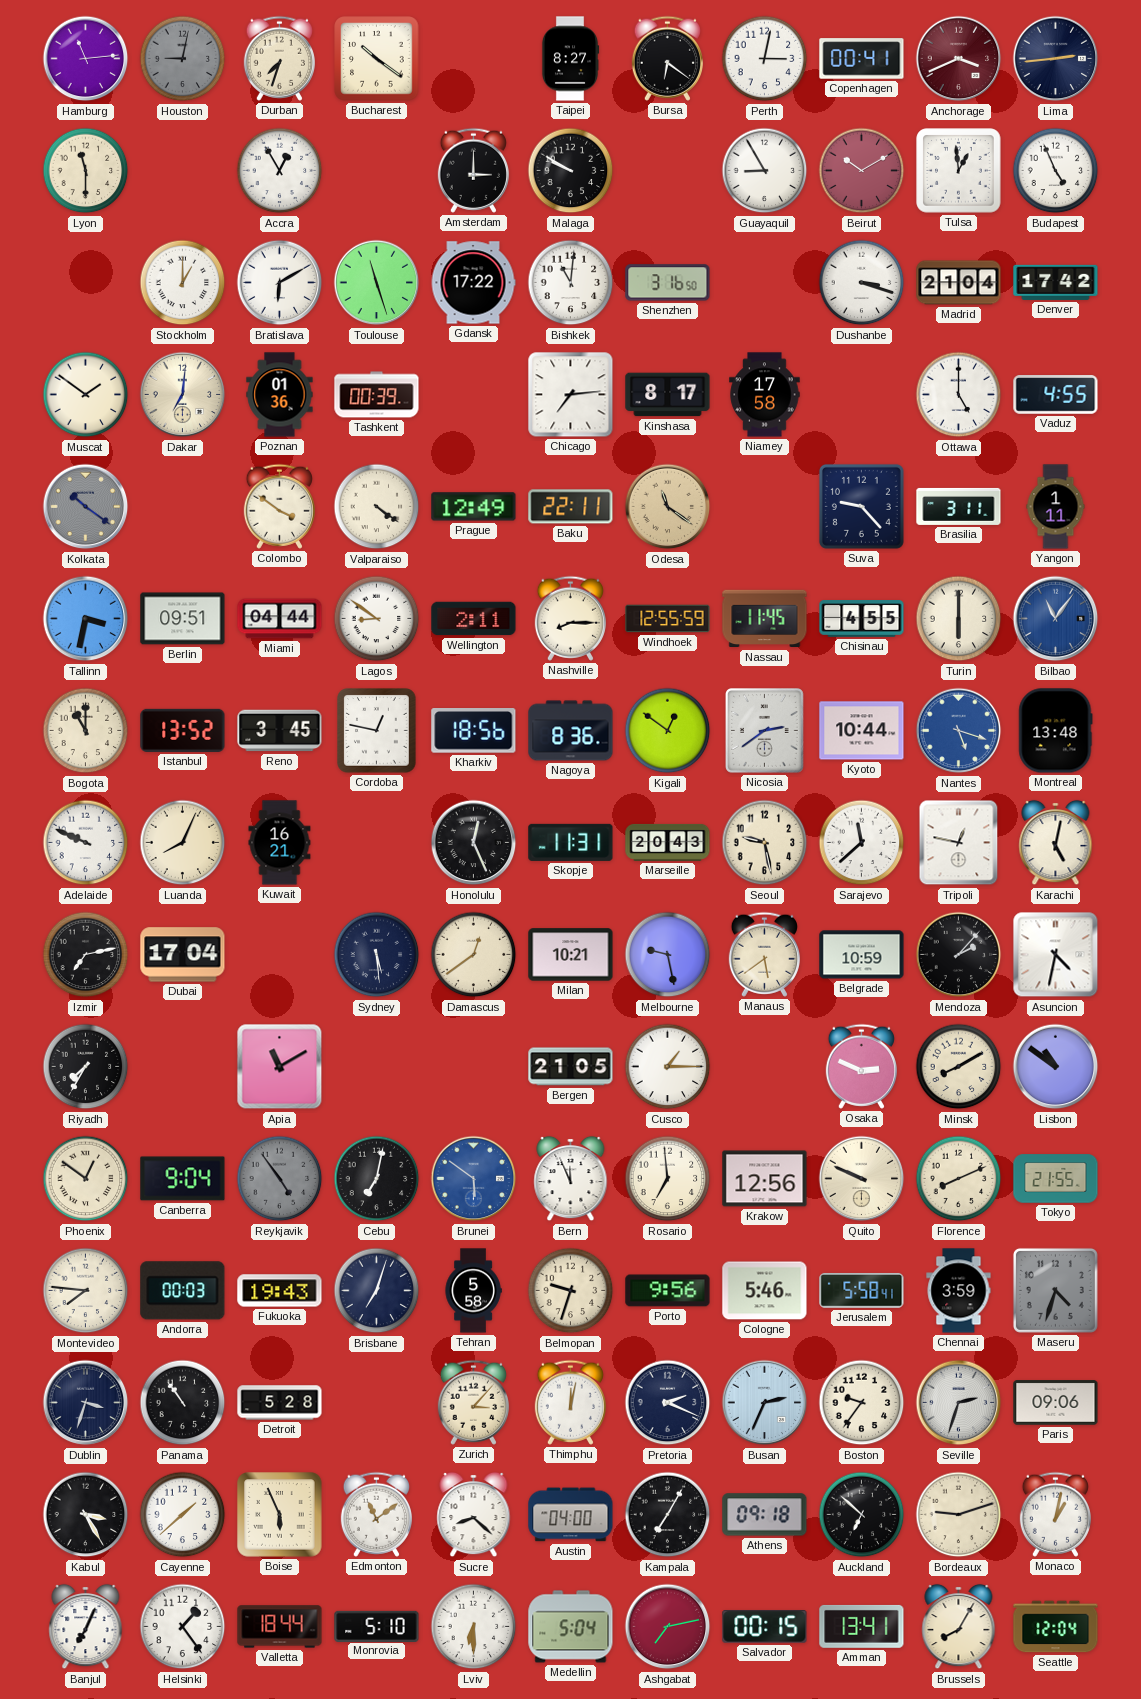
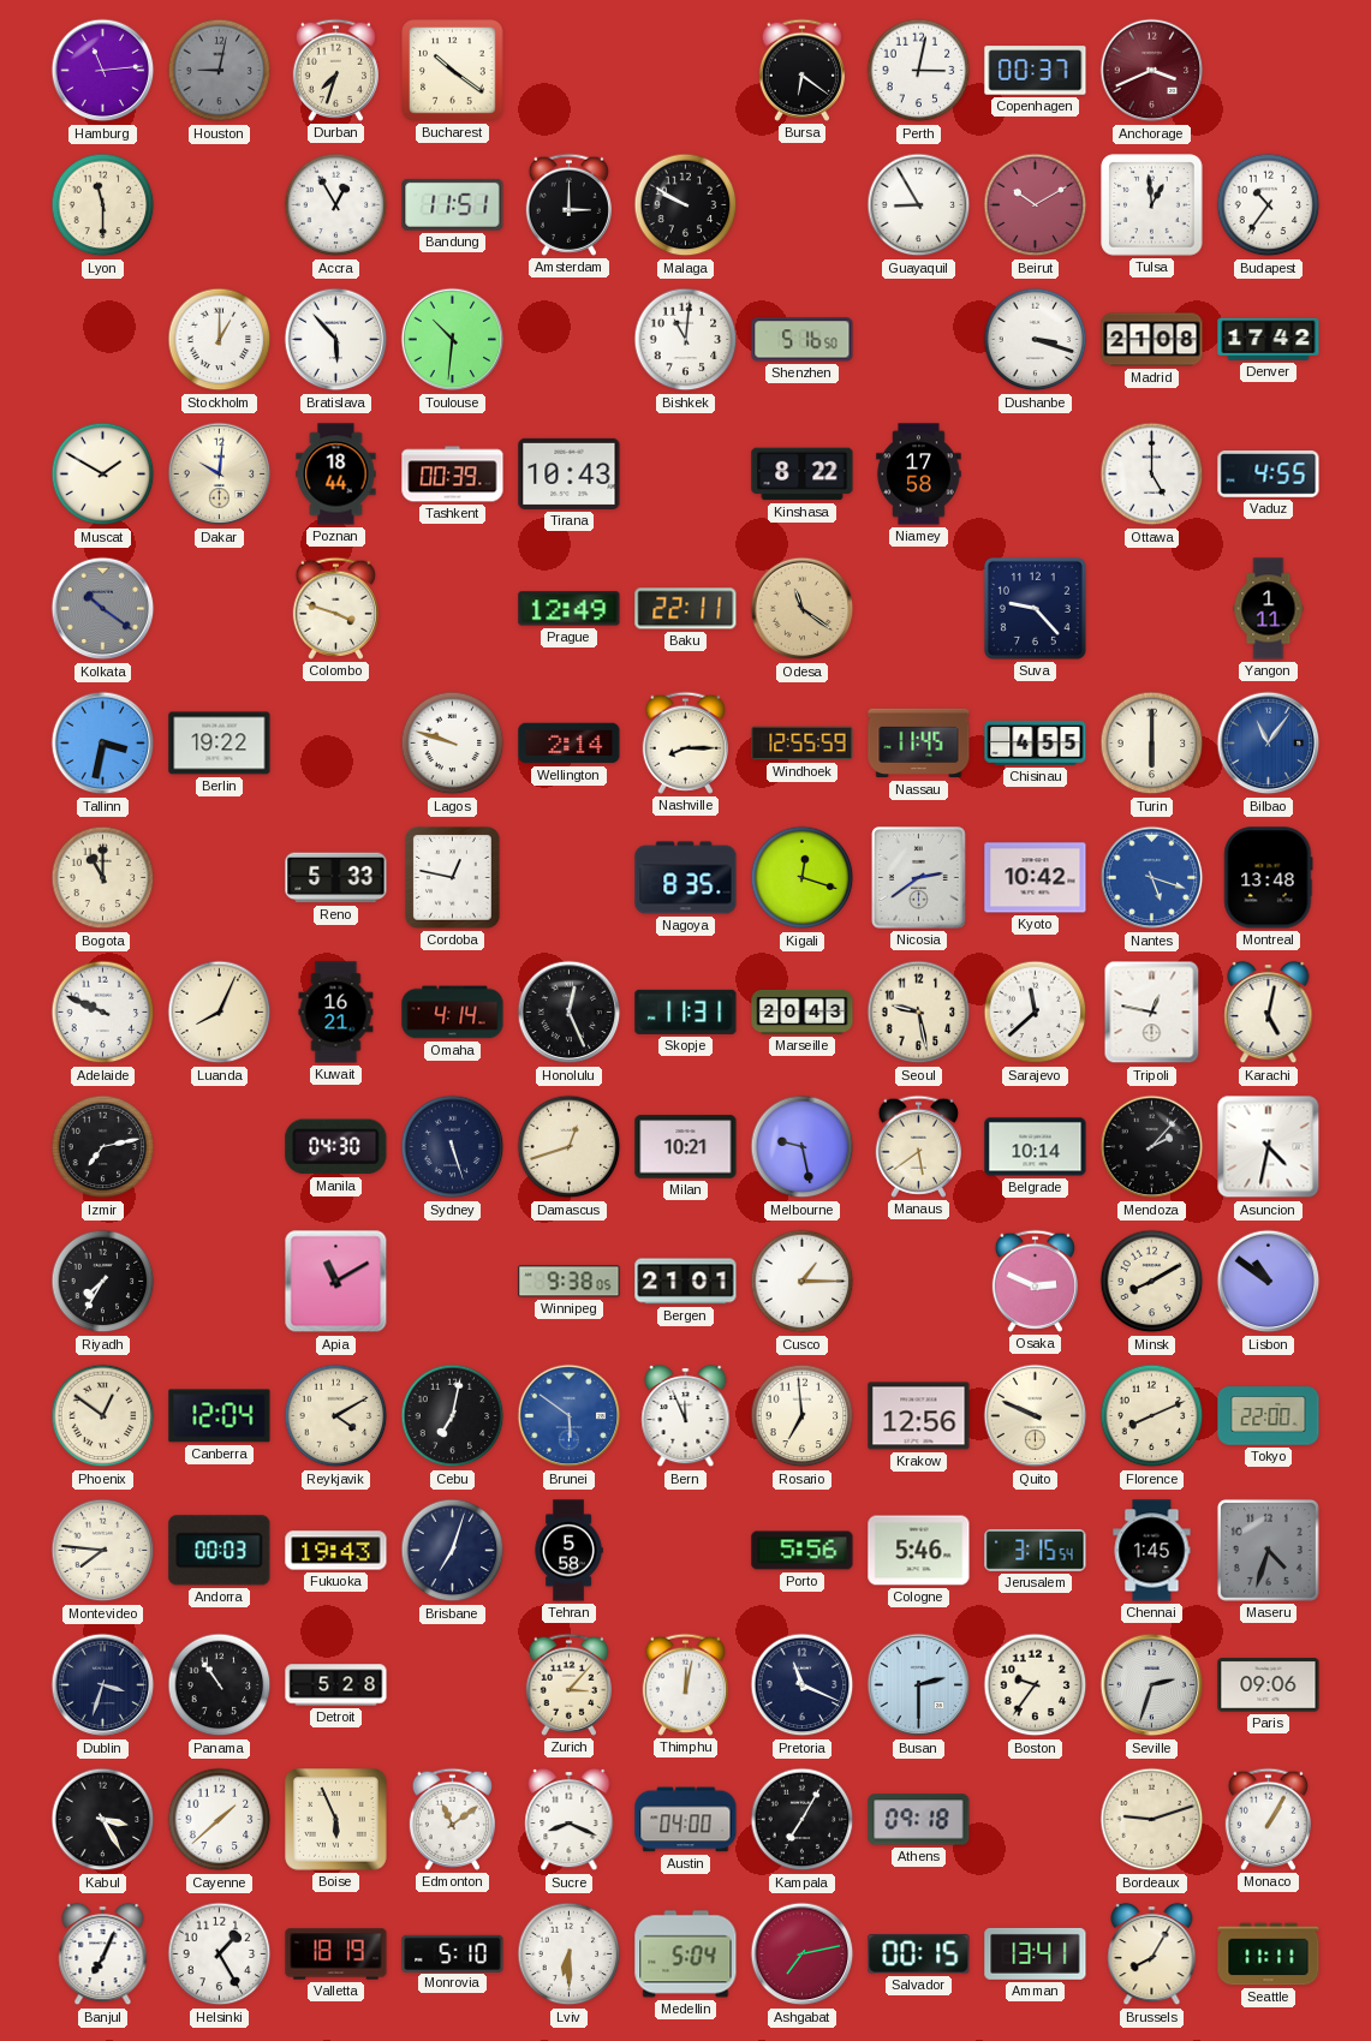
Taipei: 8:27 -> none
Copenhagen: 00:41 -> 00:37
Lima: 2:44 -> none
Bandung: none -> 11:51
Budapest: 4:56 -> 10:36
Bratislava: 6:10 -> 5:53
Toulouse: 11:27 -> 10:31
Gdansk: 17:22 -> none
Shenzhen: 3:16 -> 5:16
Madrid: 21:04 -> 21:08
Muscat: 1:51 -> 1:50
Dakar: 7:01 -> 10:01
Poznan: 01:36 -> 18:44
Tirana: none -> 10:43
Chicago: 7:14 -> none
Kinshasa: 8:17 -> 8:22
Colombo: 3:51 -> 3:48
Valparaiso: 4:21 -> none
Brasilia: 3:11 -> none
Berlin: 09:51 -> 19:22
Miami: 04:44 -> none
Lagos: 8:51 -> 9:48
Wellington: 2:11 -> 2:14
Istanbul: 13:52 -> none
Reno: 3:45 -> 5:33
Kharkiv: 18:56 -> none
Nagoya: 8:36 -> 8:35
Kigali: 12:51 -> 12:18
Kyoto: 10:44 -> 10:42
Omaha: none -> 4:14
Dubai: 17:04 -> none
Manila: none -> 04:30
Sydney: 5:29 -> 5:27
Damascus: 12:39 -> 12:42
Belgrade: 10:59 -> 10:14
Winnipeg: none -> 9:38
Bergen: 21:05 -> 21:01
Canberra: 9:04 -> 12:04
Reykjavik: 4:54 -> 4:10
Reykjavik dial: grey -> cream
Tokyo: 21:55 -> 22:00
Belmopan: 9:33 -> none
Porto: 9:56 -> 5:56
Jerusalem: 5:58 -> 3:15
Chennai: 3:59 -> 1:45
Pretoria: 2:19 -> 11:19
Busan: 2:34 -> 2:30
Sucre: 8:22 -> 8:19
Auckland: 6:52 -> none
Monaco: 1:02 -> 1:05
Helsinki: 1:24 -> 1:25
Valletta: 18:44 -> 18:19
Seattle: 12:04 -> 11:11
